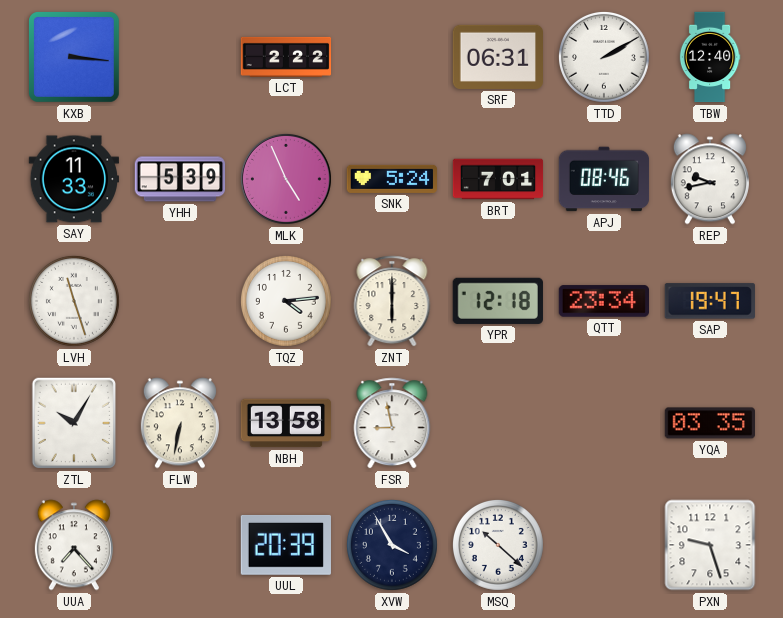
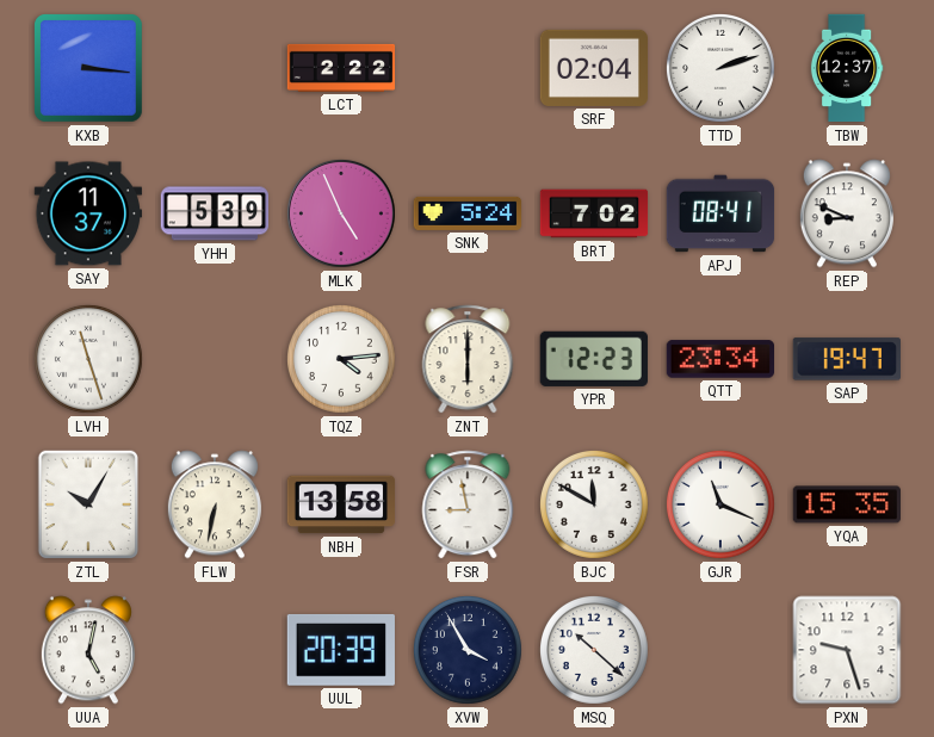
SRF: 06:31 -> 02:04
TTD: 2:10 -> 2:12
TBW: 12:40 -> 12:37
SAY: 11:33 -> 11:37
BRT: 7:01 -> 7:02
APJ: 08:46 -> 08:41
REP: 9:43 -> 8:49
YPR: 12:18 -> 12:23
BJC: none -> 11:50
GJR: none -> 11:19
YQA: 03:35 -> 15:35
UUA: 7:23 -> 5:02
